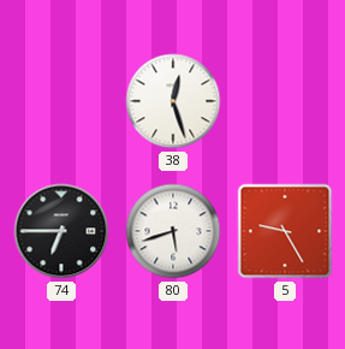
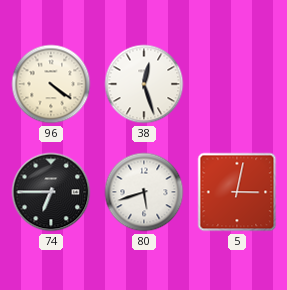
96: none -> 4:21
5: 9:25 -> 3:02
